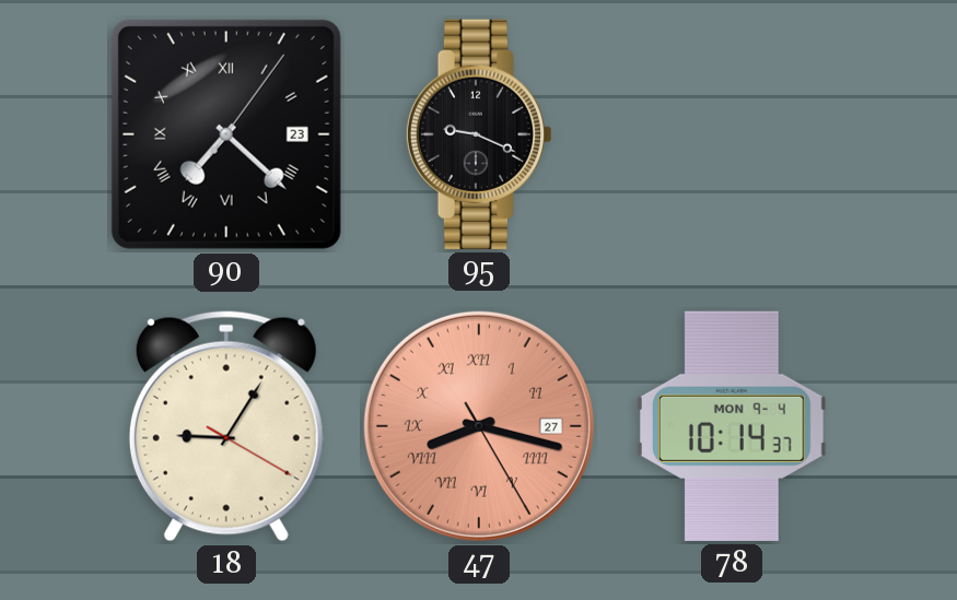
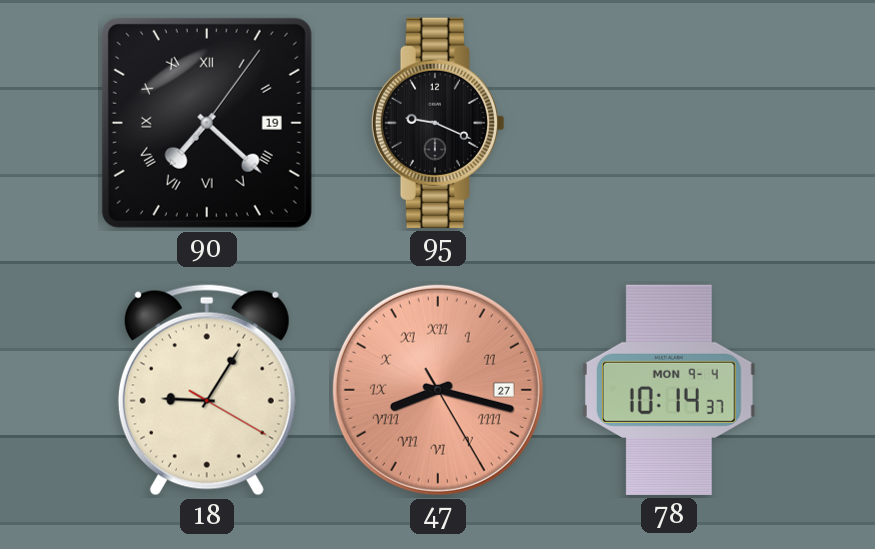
90 date: 23 -> 19
